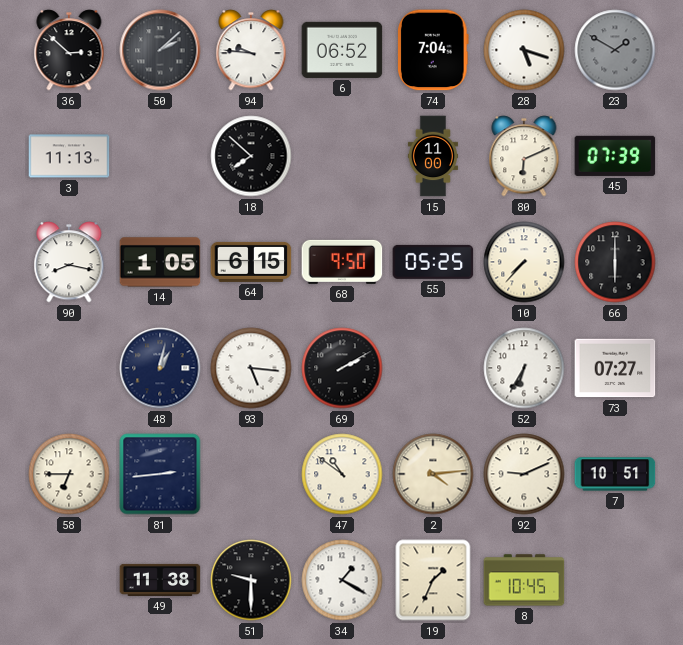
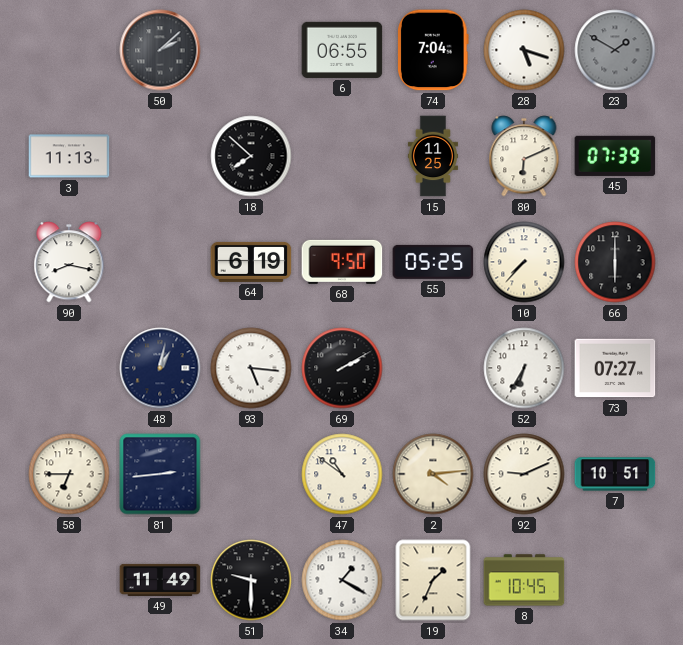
36: 2:52 -> none
94: 9:46 -> none
6: 06:52 -> 06:55
15: 11:00 -> 11:25
14: 1:05 -> none
64: 6:15 -> 6:19
49: 11:38 -> 11:49
